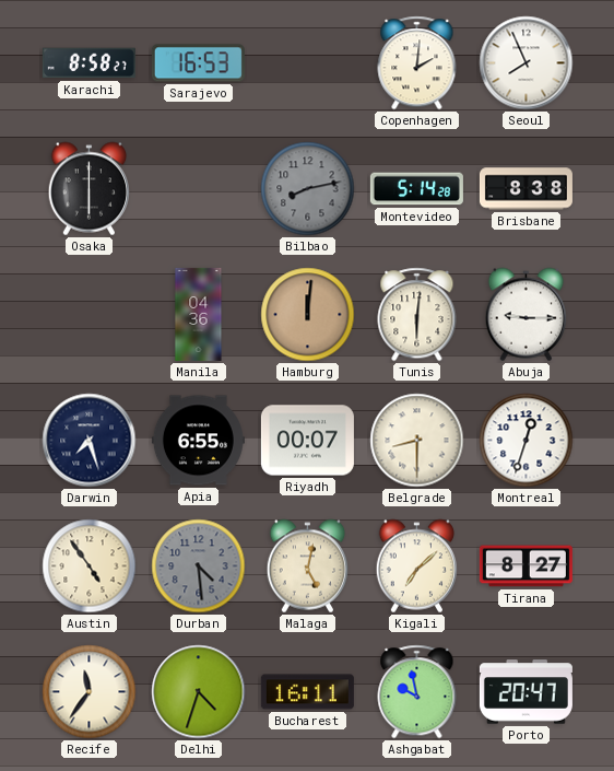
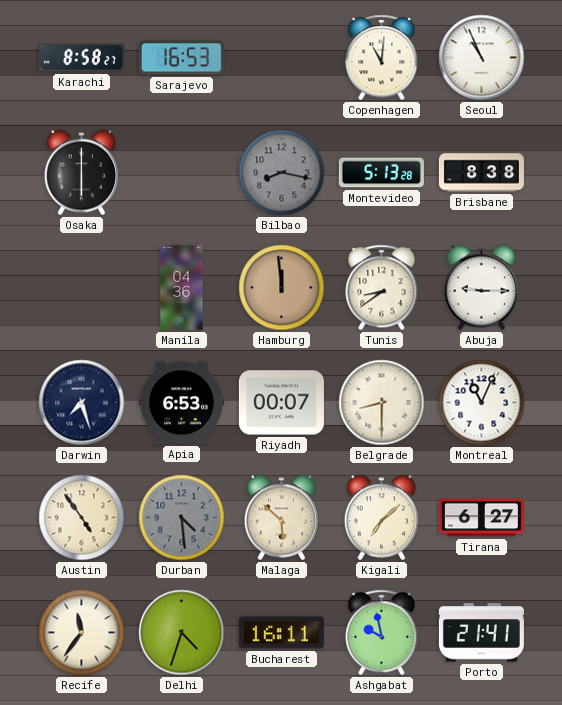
Copenhagen: 2:01 -> 11:01
Seoul: 7:56 -> 10:56
Bilbao: 8:13 -> 8:17
Montevideo: 5:14 -> 5:13
Hamburg: 12:01 -> 11:59
Tunis: 6:01 -> 8:39
Apia: 6:55 -> 6:53
Montreal: 12:33 -> 11:04
Malaga: 5:02 -> 5:52
Tirana: 8:27 -> 6:27
Porto: 20:47 -> 21:41
